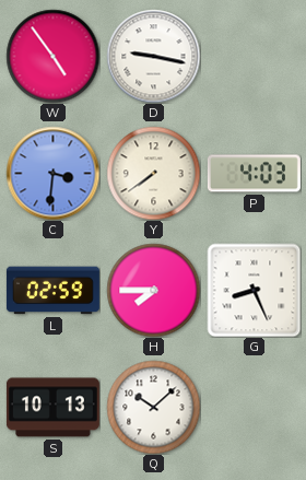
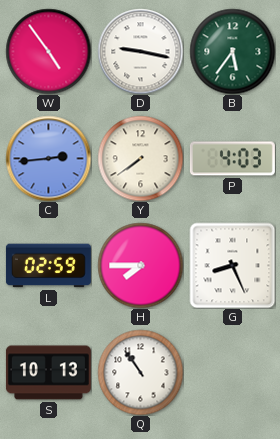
B: none -> 5:36
C: 3:31 -> 2:44
Q: 10:08 -> 10:54
